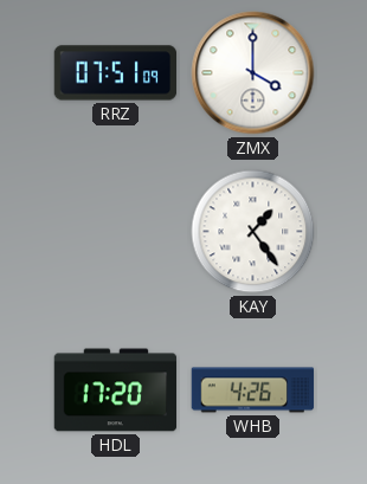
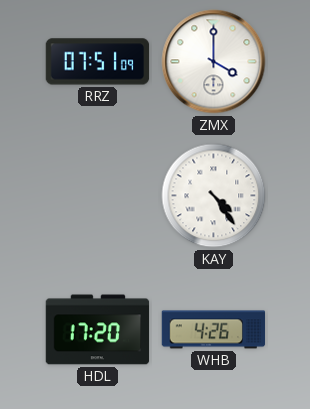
KAY: 1:24 -> 4:24
